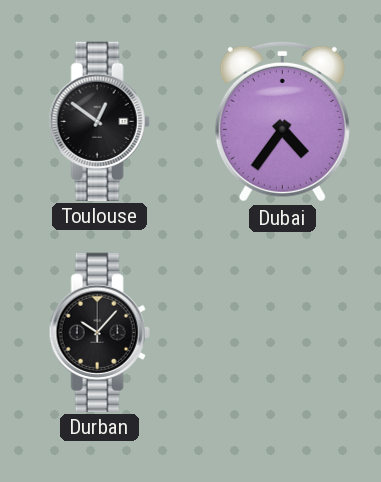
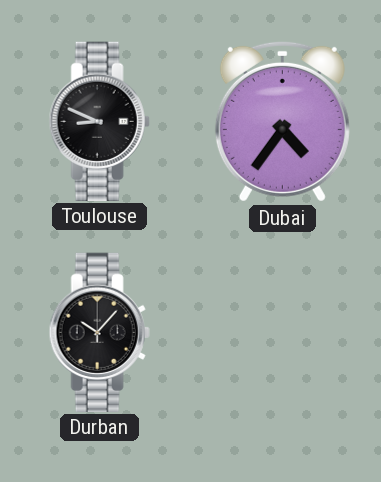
Toulouse: 12:51 -> 8:49
